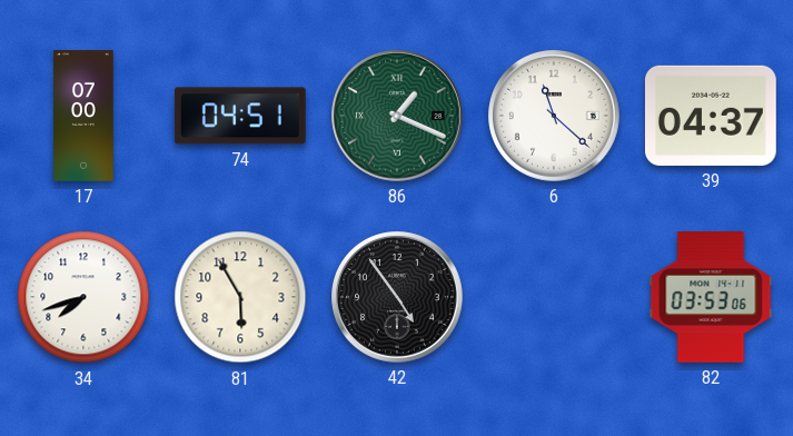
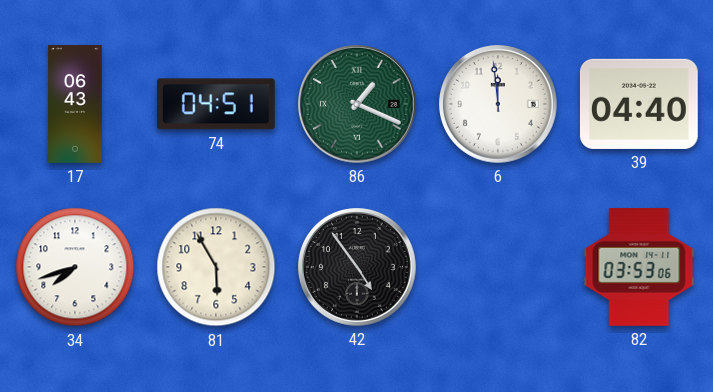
17: 07:00 -> 06:43
6: 11:22 -> 11:59
39: 04:37 -> 04:40
